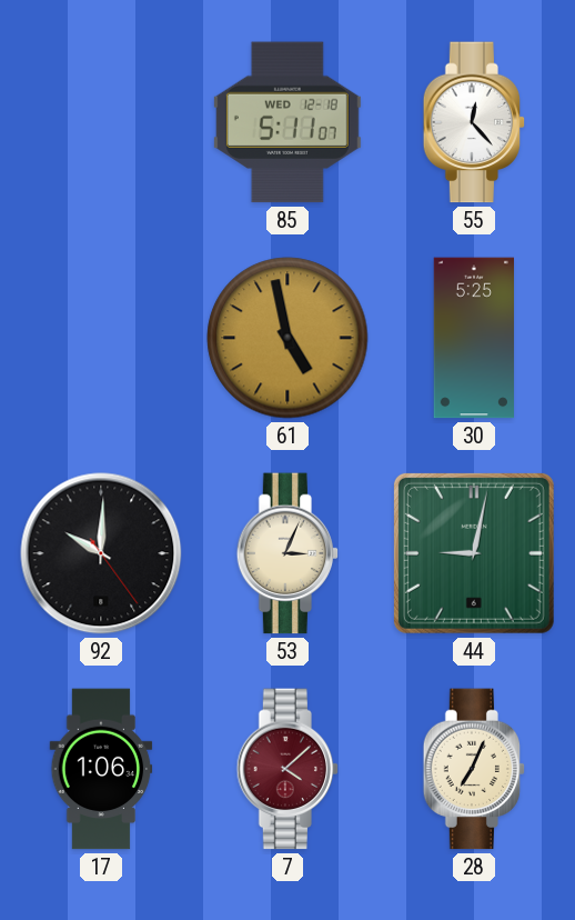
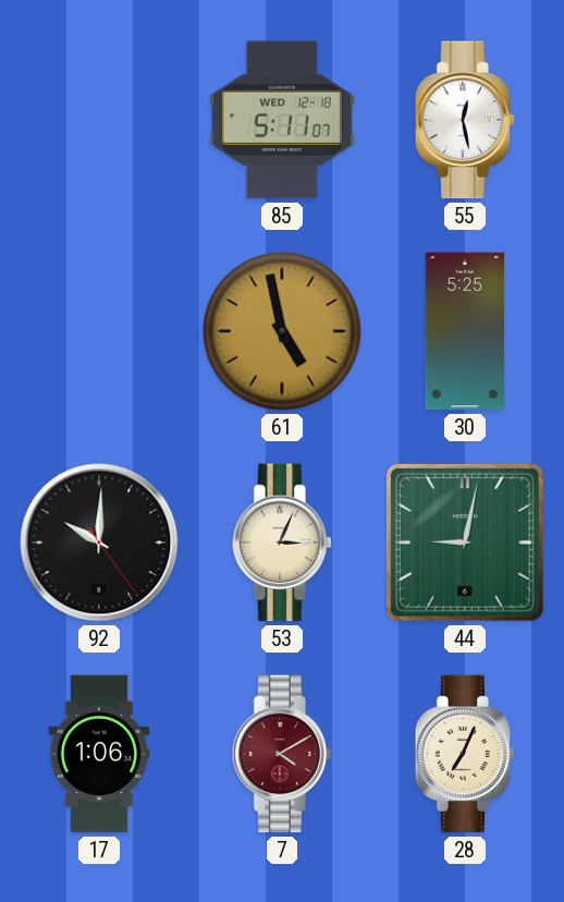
55: 12:23 -> 12:28
7: 4:08 -> 4:10
